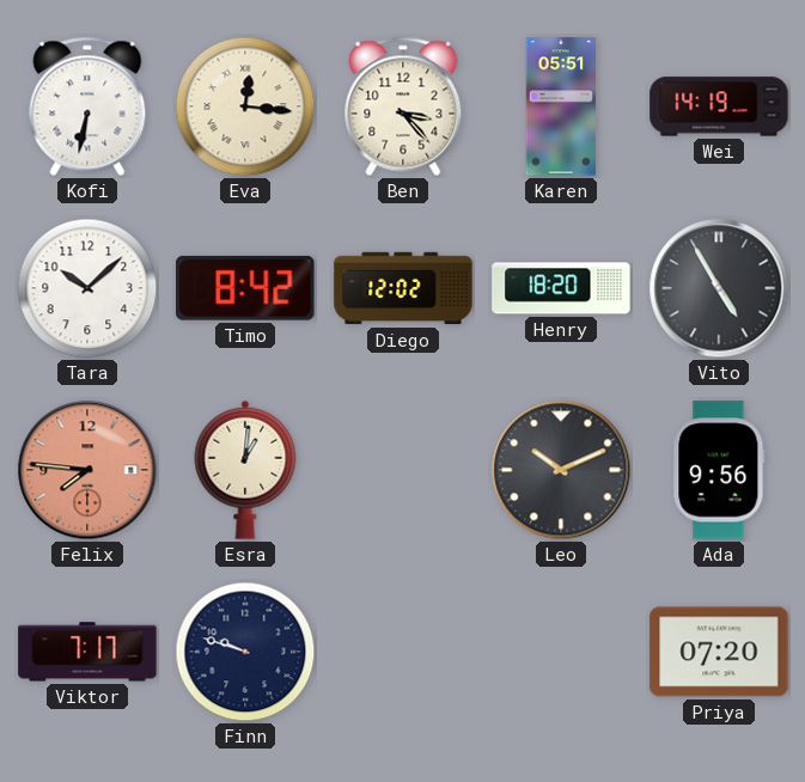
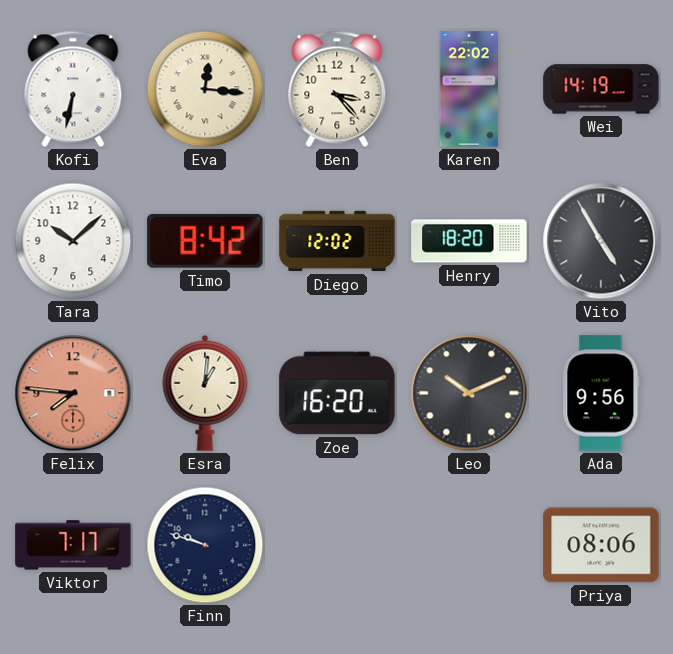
Karen: 05:51 -> 22:02
Zoe: none -> 16:20
Priya: 07:20 -> 08:06
